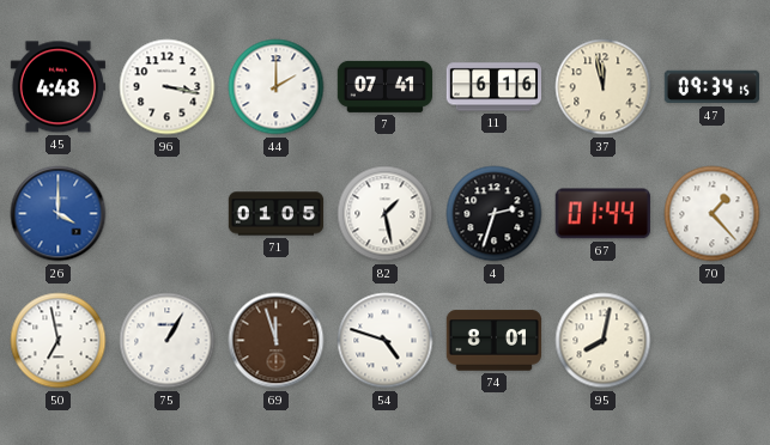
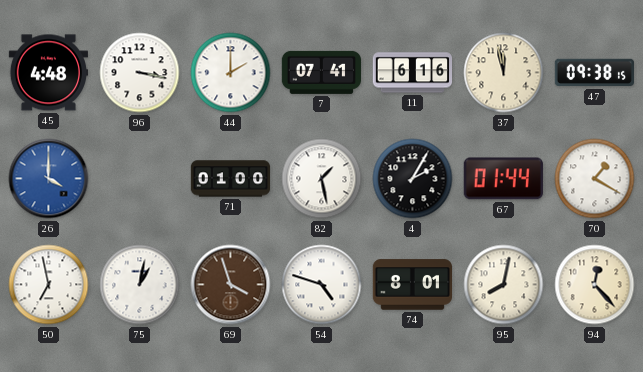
47: 09:34 -> 09:38
71: 01:05 -> 01:00
4: 2:33 -> 2:05
70: 1:23 -> 1:20
75: 1:05 -> 1:02
69: 11:57 -> 3:57
94: none -> 12:23
